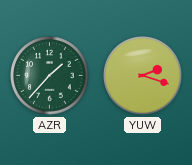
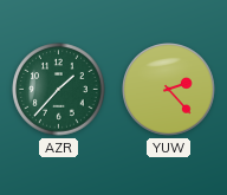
YUW: 2:18 -> 2:23
